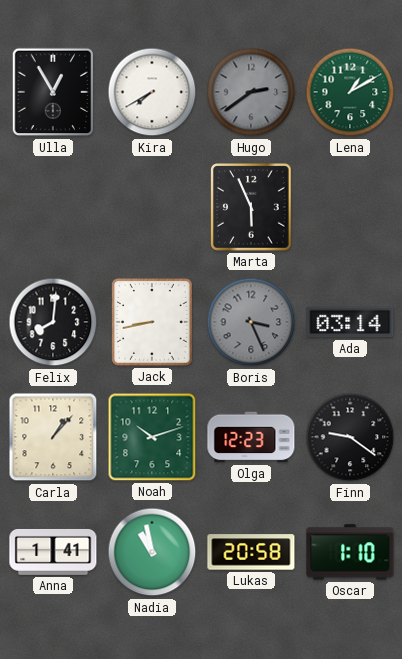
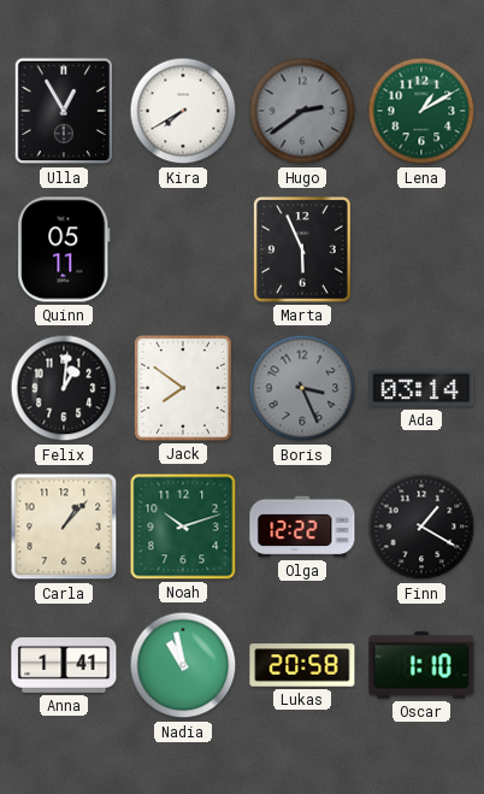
Quinn: none -> 05:11
Felix: 8:01 -> 1:01
Jack: 8:43 -> 7:51
Olga: 12:23 -> 12:22
Finn: 9:21 -> 1:20
